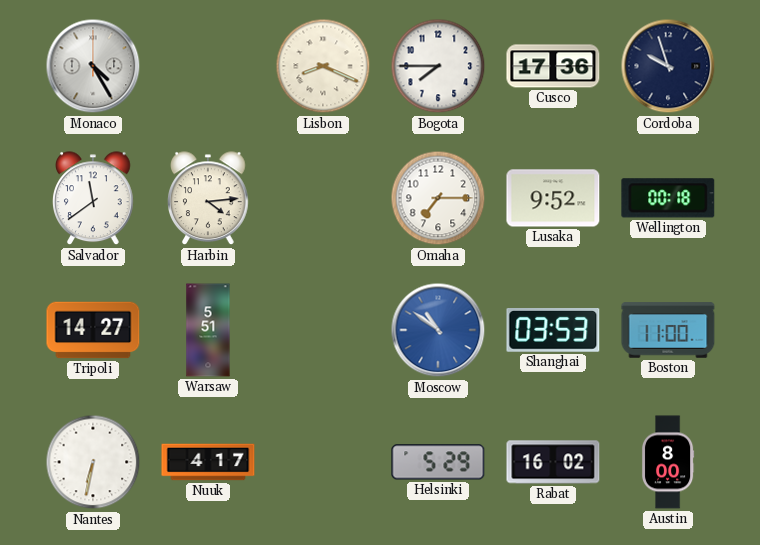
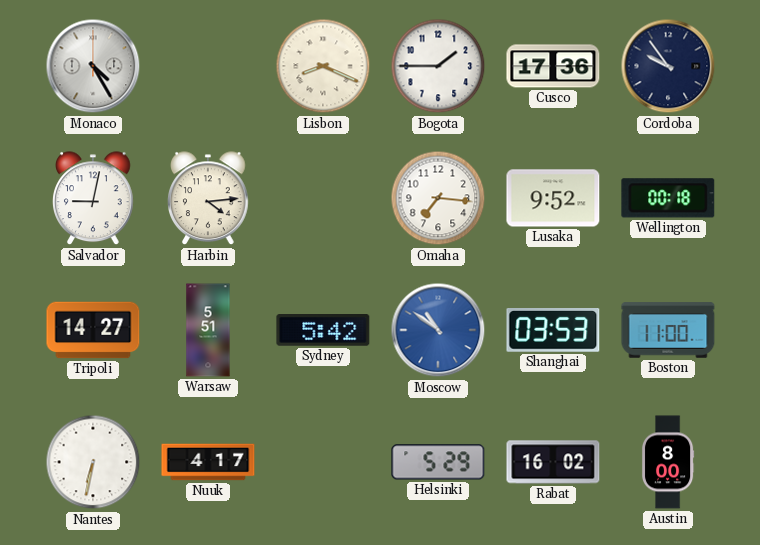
Bogota: 7:45 -> 1:45
Cordoba: 9:57 -> 9:54
Salvador: 11:39 -> 9:02
Omaha: 7:15 -> 7:16
Sydney: none -> 5:42
